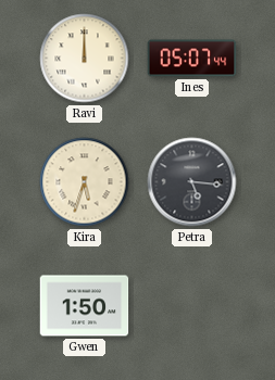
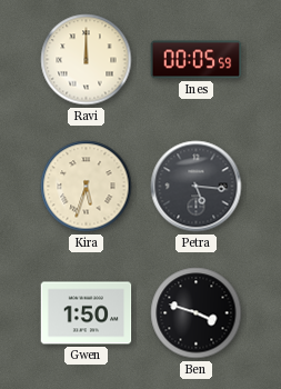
Ines: 05:07 -> 00:05
Ben: none -> 3:48
